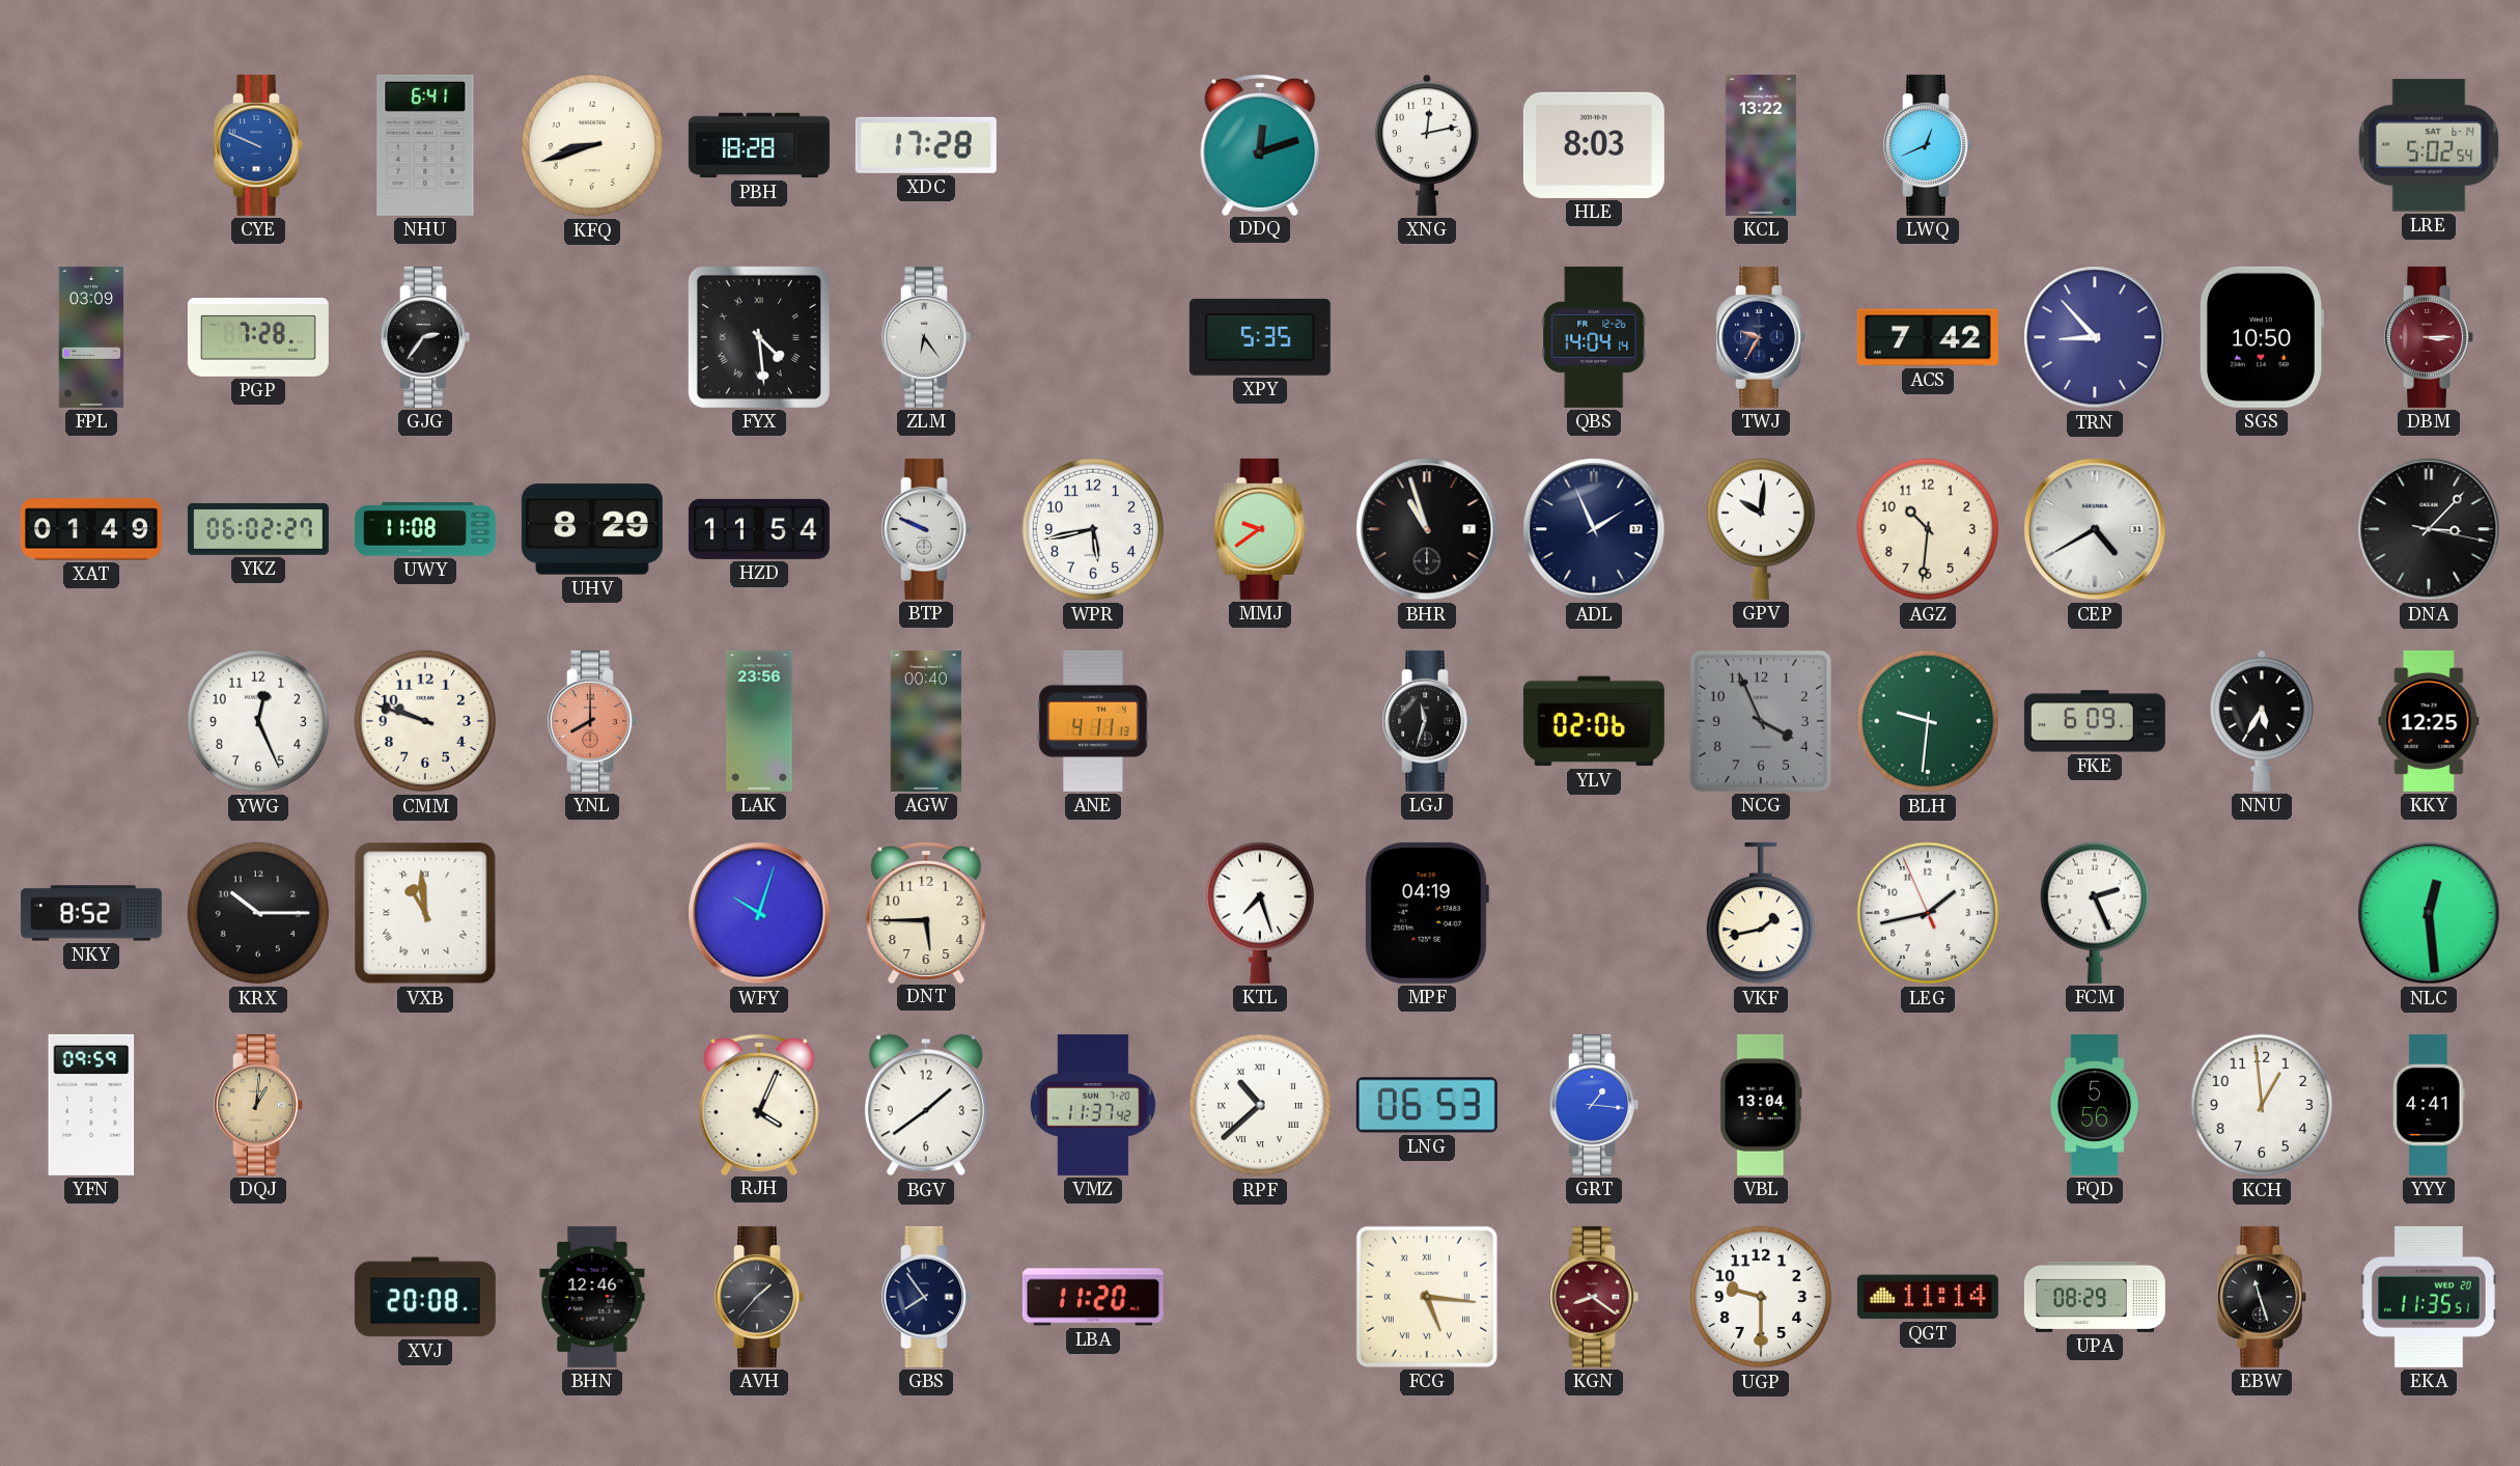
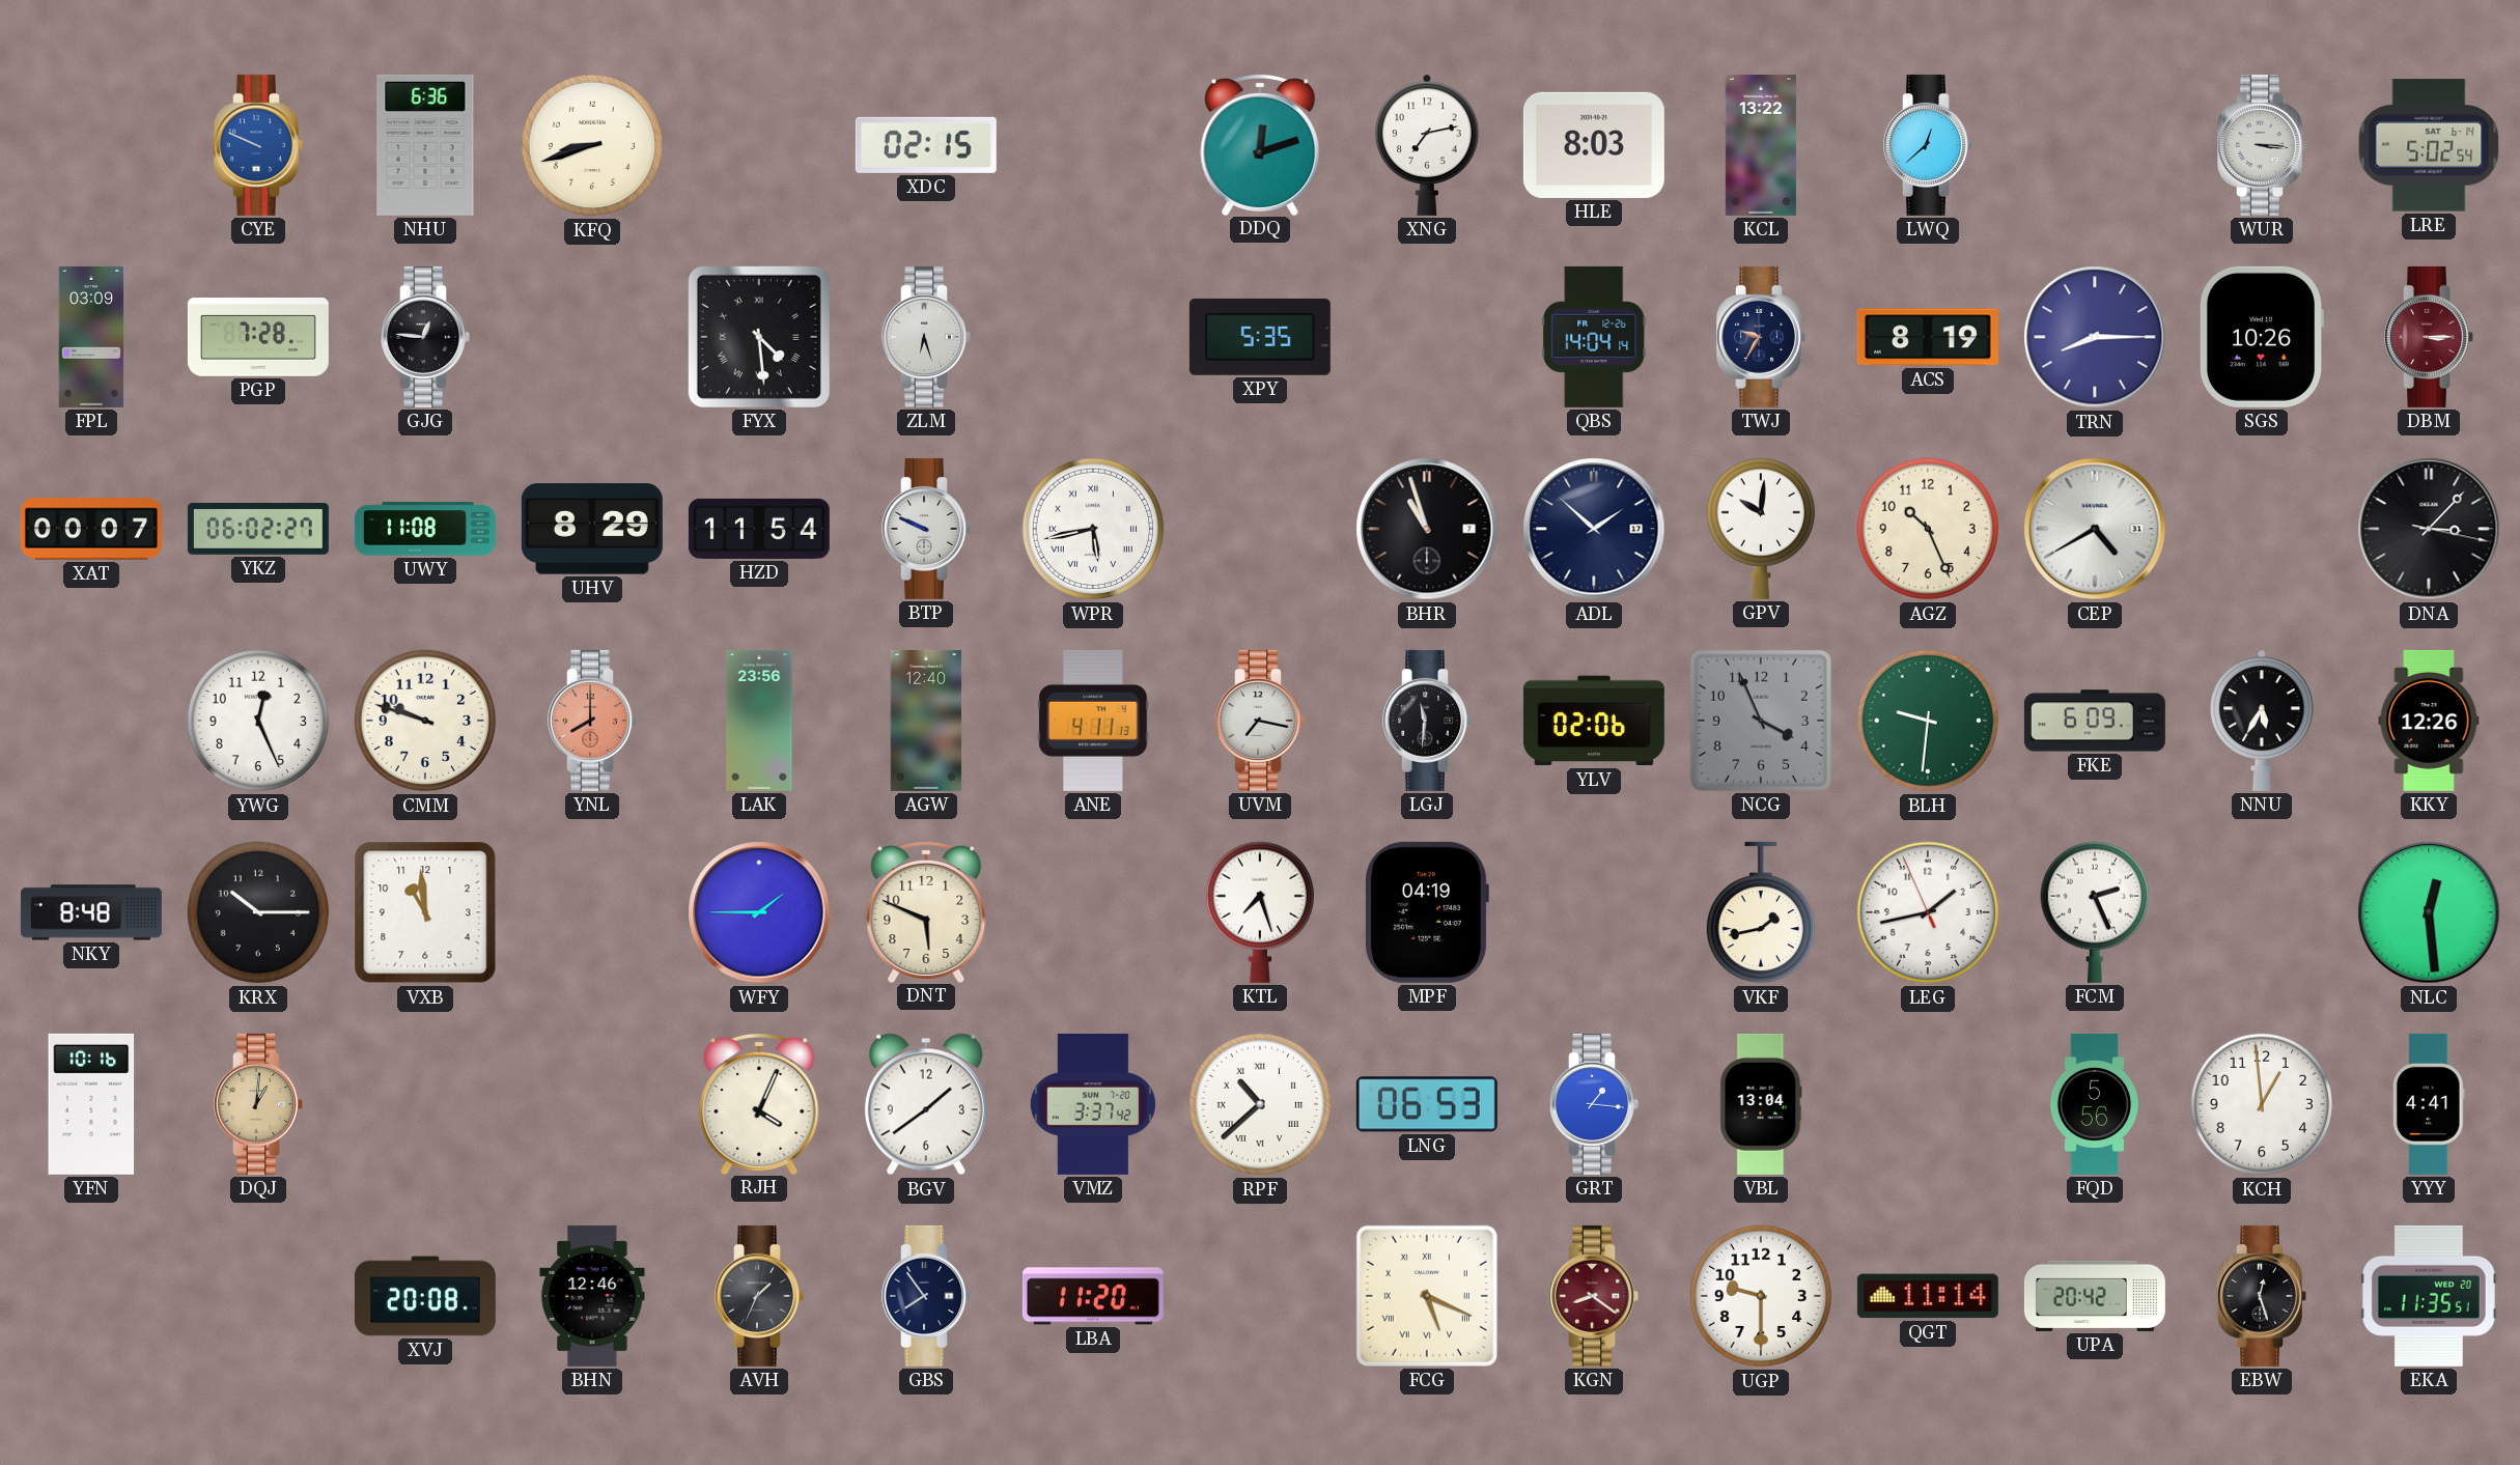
NHU: 6:41 -> 6:36
PBH: 18:28 -> none
XDC: 17:28 -> 02:15
XNG: 12:13 -> 7:13
LWQ: 12:41 -> 12:38
WUR: none -> 3:16
GJG: 2:36 -> 12:46
ZLM: 6:24 -> 6:27
ACS: 7:42 -> 8:19
TRN: 8:53 -> 8:15
SGS: 10:50 -> 10:26
XAT: 01:49 -> 00:07
WPR numerals: Arabic -> Roman
MMJ: 9:39 -> none
ADL: 1:56 -> 1:52
AGZ: 10:31 -> 10:26
AGW: 00:40 -> 12:40
UVM: none -> 7:17
LGJ: 11:33 -> 11:31
KKY: 12:25 -> 12:26
NKY: 8:52 -> 8:48
VXB numerals: Roman -> Arabic
WFY: 10:03 -> 1:45
DNT: 5:45 -> 5:49
YFN: 09:59 -> 10:16
VMZ: 11:37 -> 3:37
AVH: 1:37 -> 1:34
FCG: 5:16 -> 5:19
UPA: 08:29 -> 20:42
EBW: 11:27 -> 12:27
